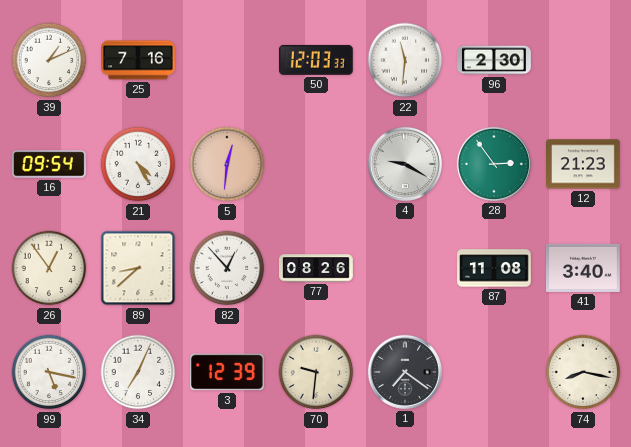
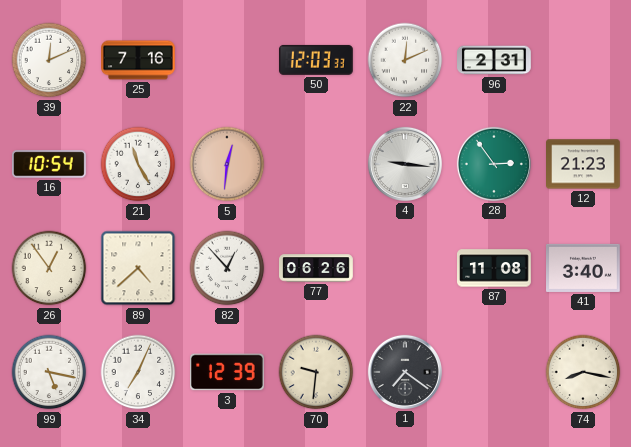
39: 1:11 -> 12:11
22: 11:31 -> 12:11
96: 2:30 -> 2:31
16: 09:54 -> 10:54
21: 4:25 -> 11:25
4: 9:20 -> 9:16
89: 8:38 -> 4:38
77: 08:26 -> 06:26
